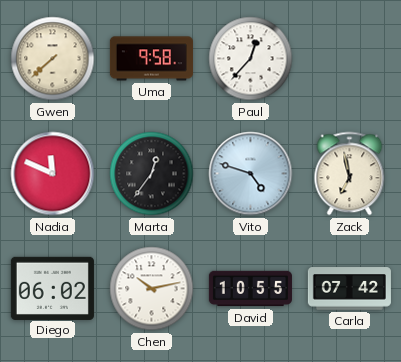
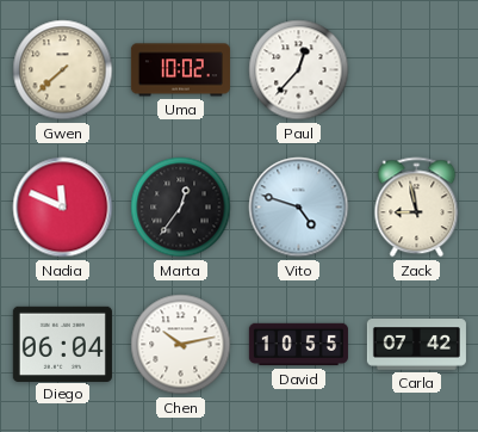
Uma: 9:58 -> 10:02
Zack: 6:58 -> 8:58
Diego: 06:02 -> 06:04
